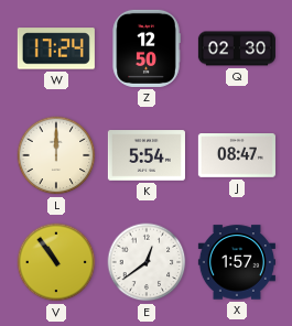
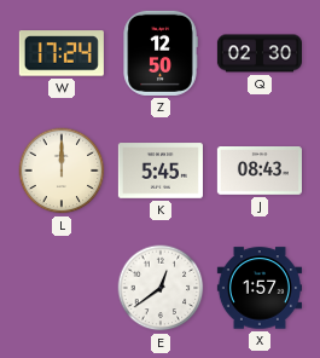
K: 5:54 -> 5:45
J: 08:47 -> 08:43
V: 10:54 -> none
